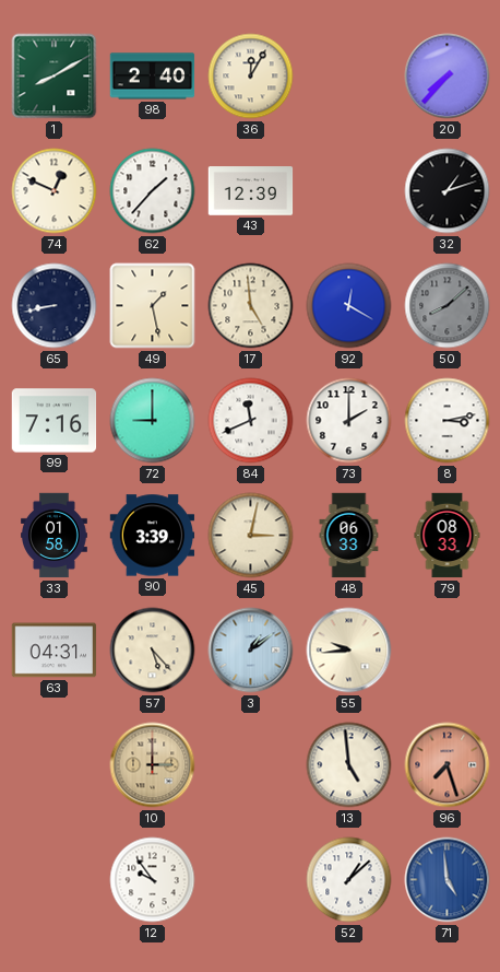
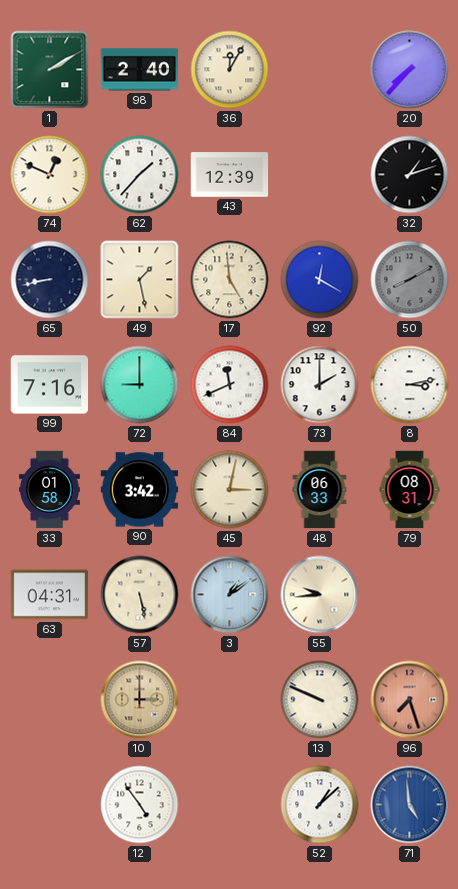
1: 8:10 -> 2:10
50: 8:08 -> 8:10
90: 3:39 -> 3:42
79: 08:33 -> 08:31
57: 5:23 -> 5:28
13: 4:59 -> 9:49
12: 9:54 -> 4:54
